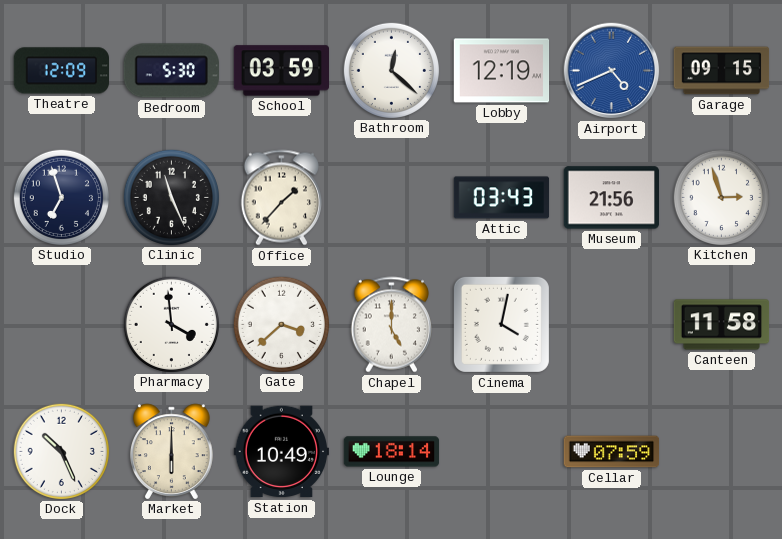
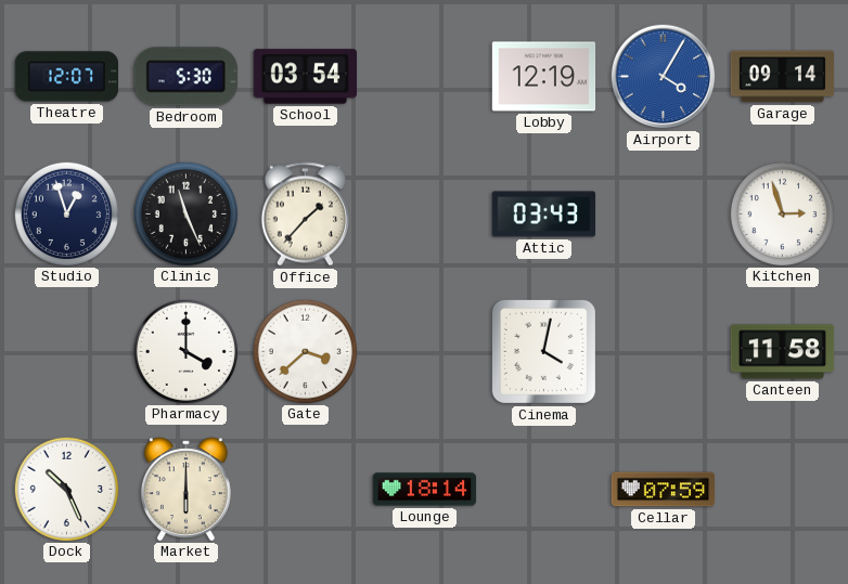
Theatre: 12:09 -> 12:07
School: 03:59 -> 03:54
Bathroom: 12:22 -> none
Airport: 4:41 -> 4:05
Garage: 09:15 -> 09:14
Studio: 6:57 -> 12:57
Museum: 21:56 -> none
Pharmacy: 3:59 -> 4:00
Chapel: 5:00 -> none
Station: 10:49 -> none
